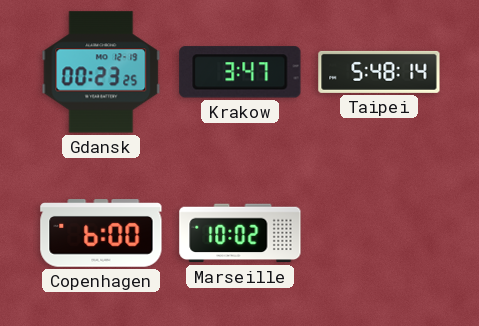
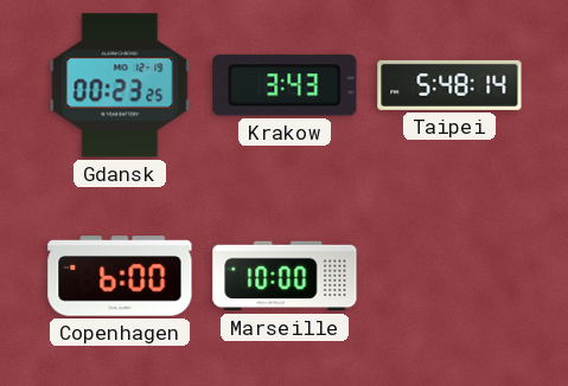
Krakow: 3:47 -> 3:43
Marseille: 10:02 -> 10:00
